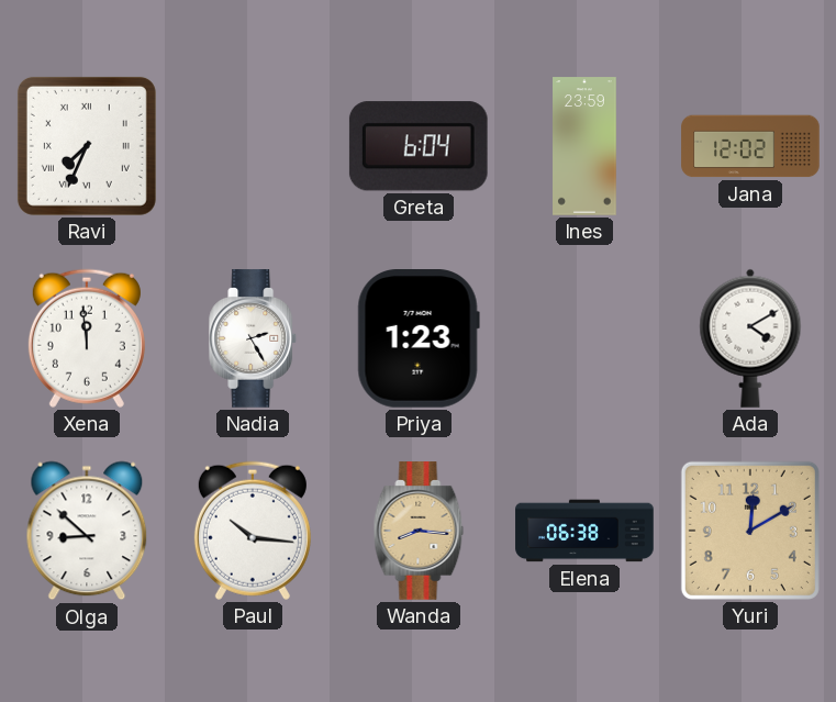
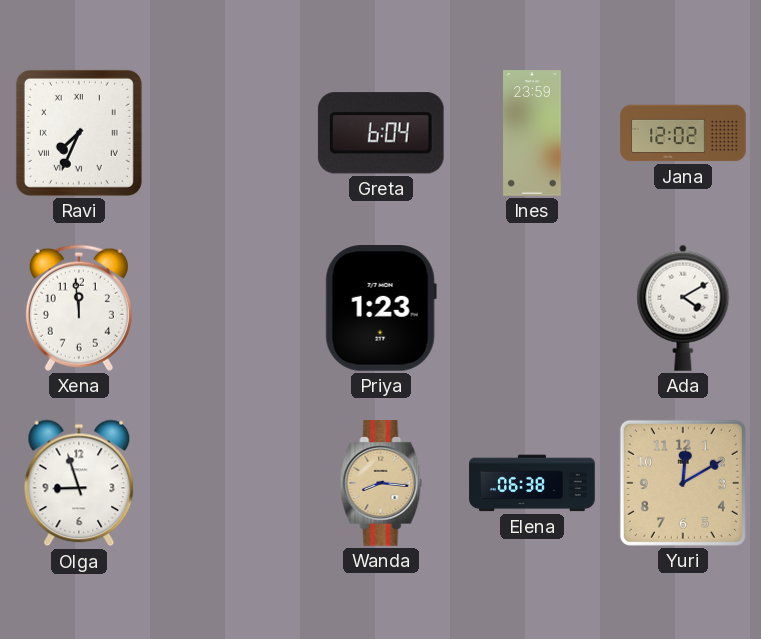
Nadia: 2:25 -> none
Olga: 8:52 -> 8:57
Paul: 10:16 -> none
